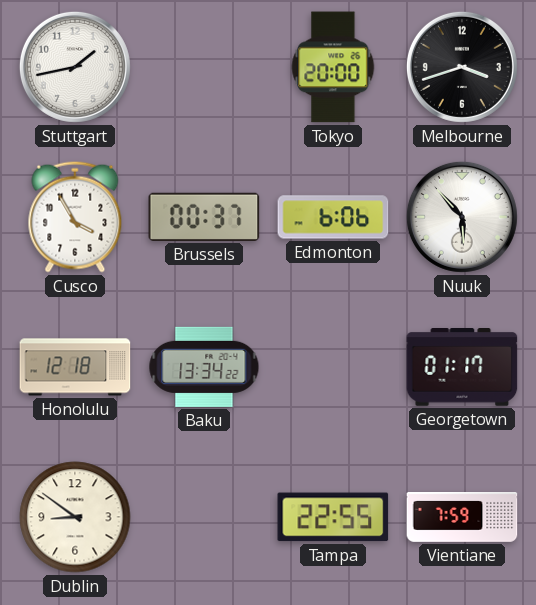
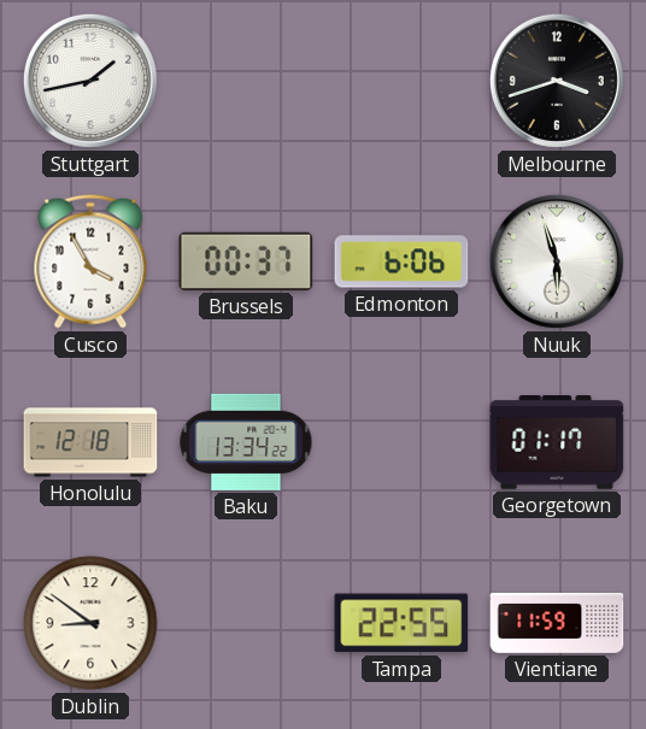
Tokyo: 20:00 -> none
Nuuk: 5:53 -> 5:57
Vientiane: 7:59 -> 11:59
